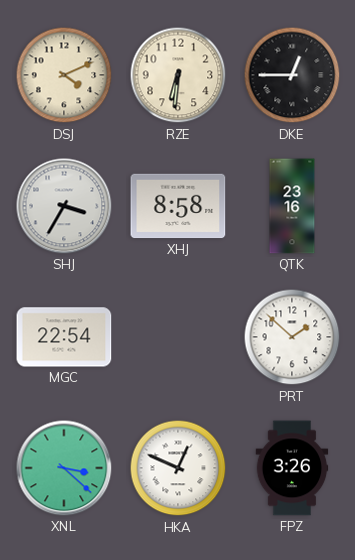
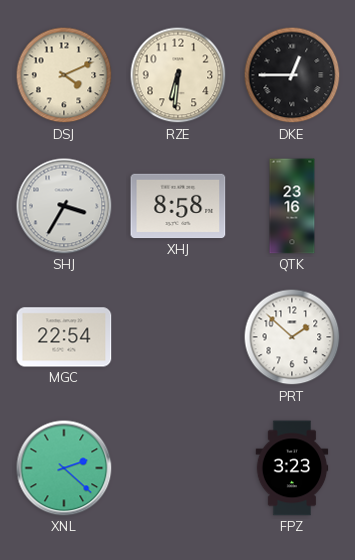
XNL: 3:22 -> 2:22
HKA: 12:49 -> none
FPZ: 3:26 -> 3:23
